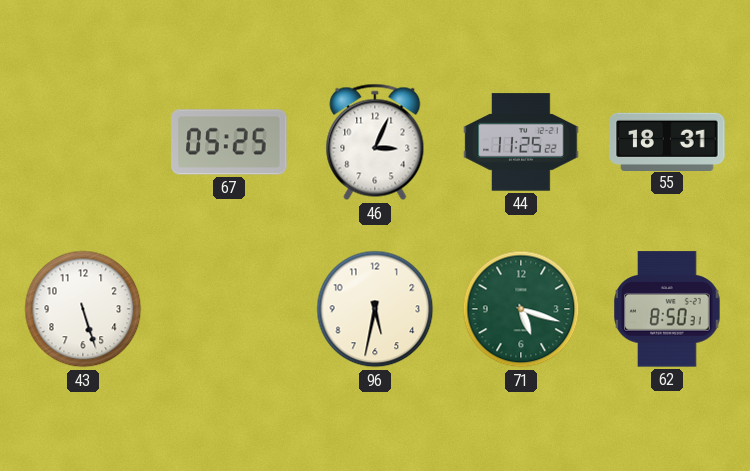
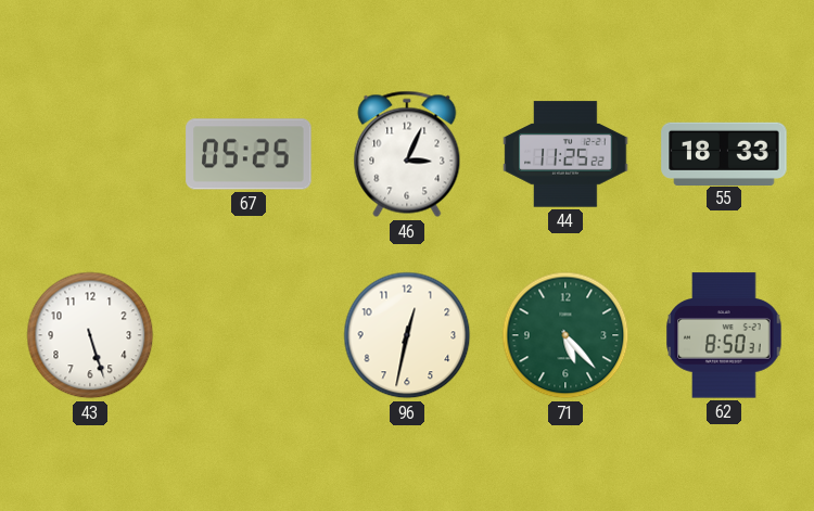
55: 18:31 -> 18:33
96: 5:32 -> 12:32
71: 5:18 -> 5:23
